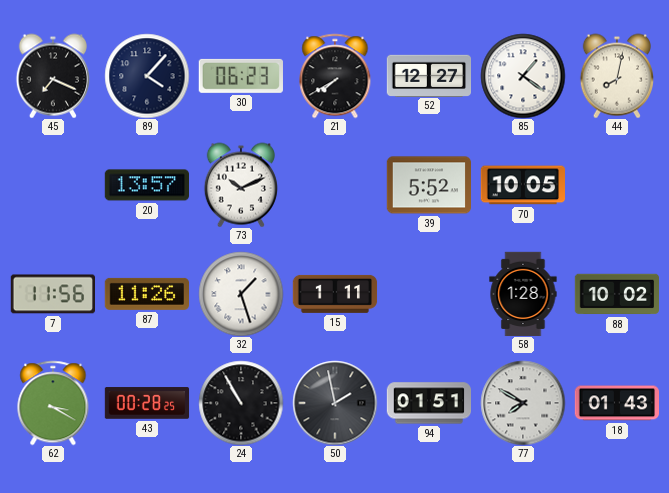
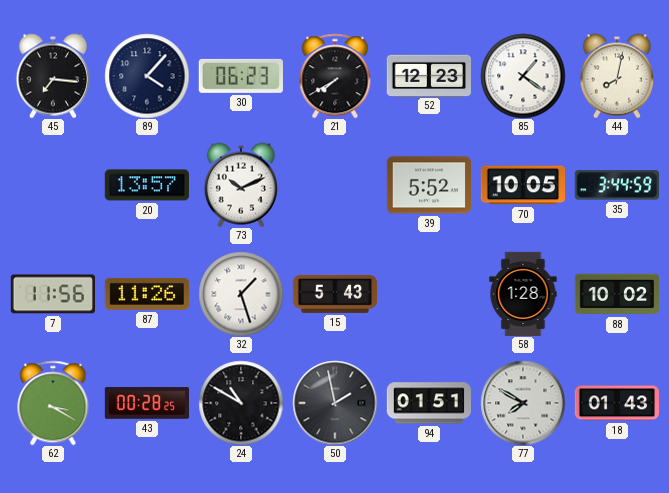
45: 7:19 -> 7:16
52: 12:27 -> 12:23
35: none -> 3:44
15: 1:11 -> 5:43
24: 10:55 -> 10:50
